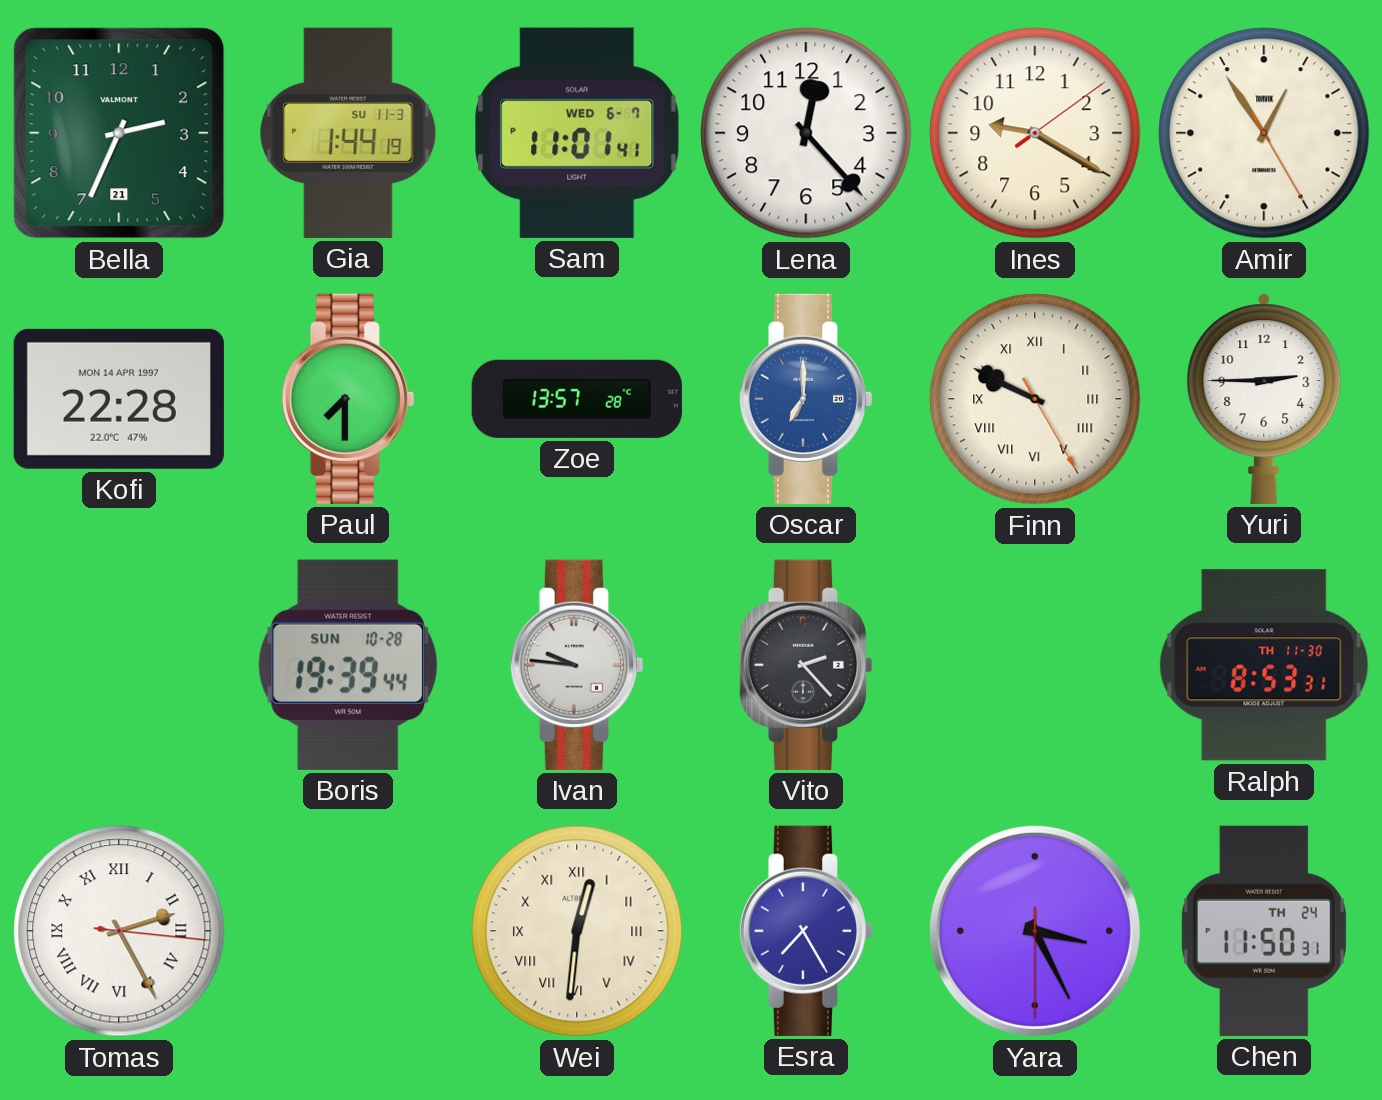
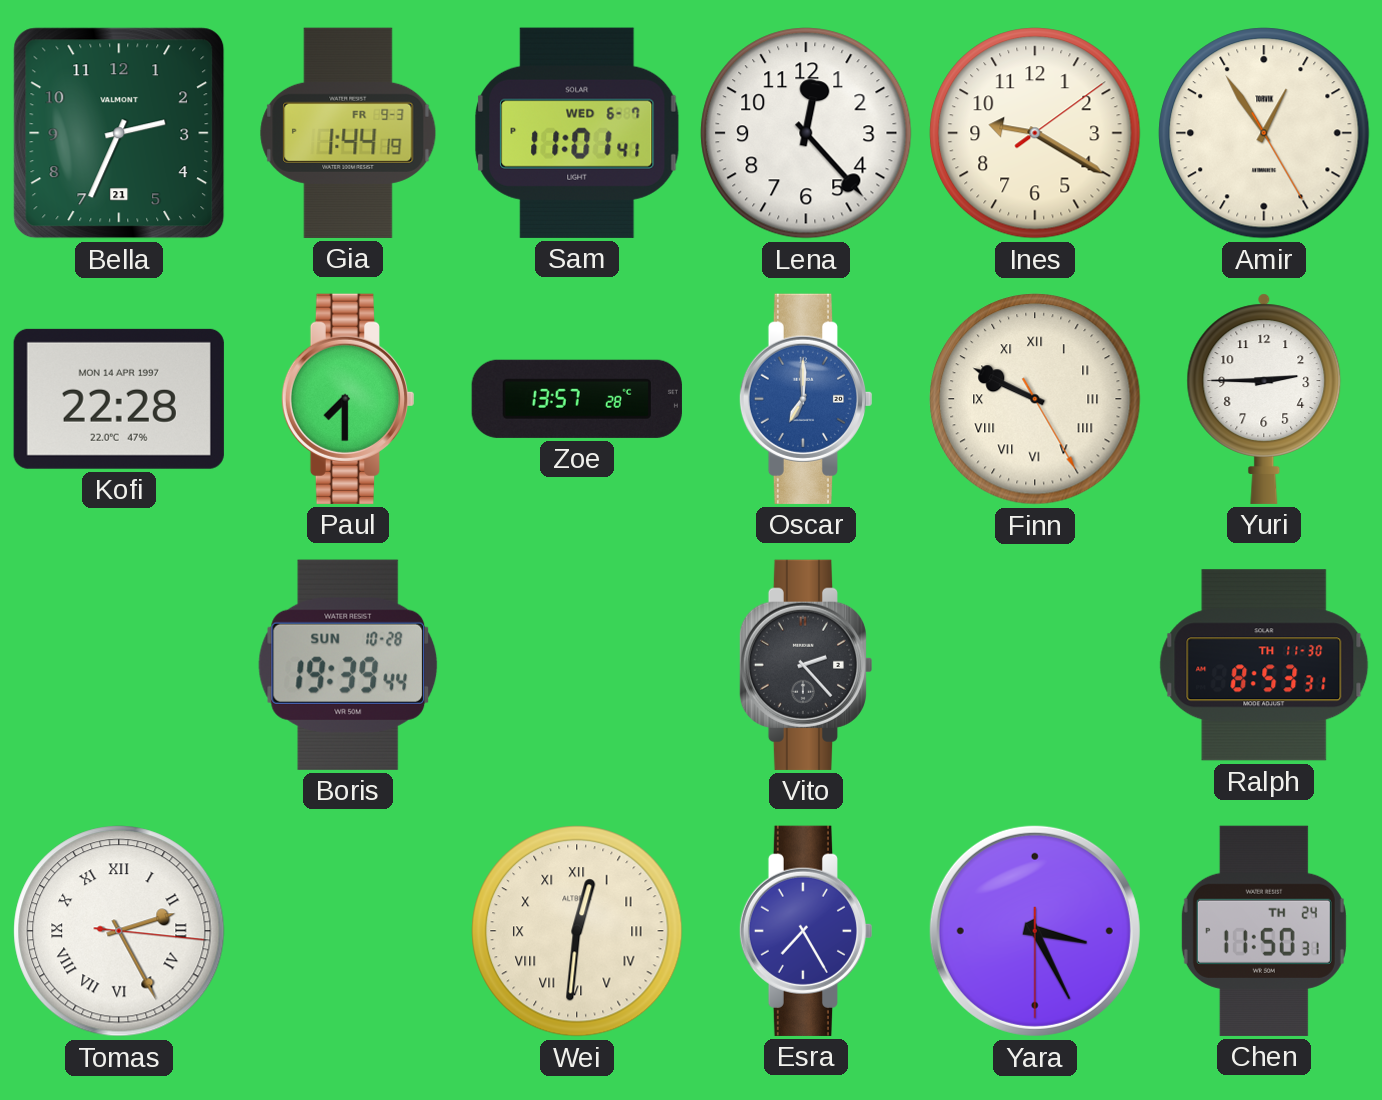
Gia date: SU 11-3 -> FR 9-3
Ivan: 9:46 -> none
